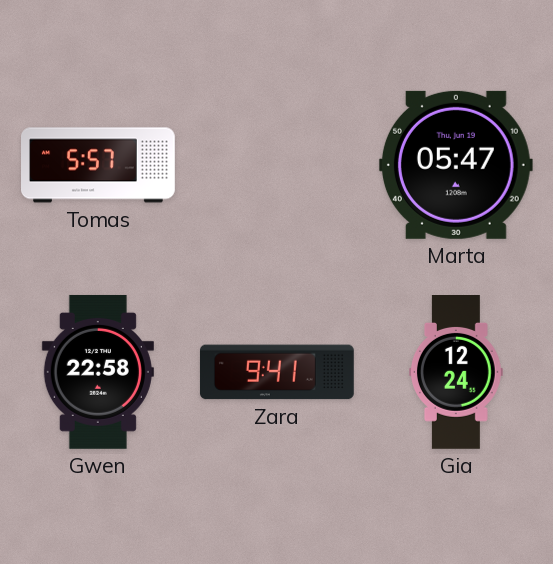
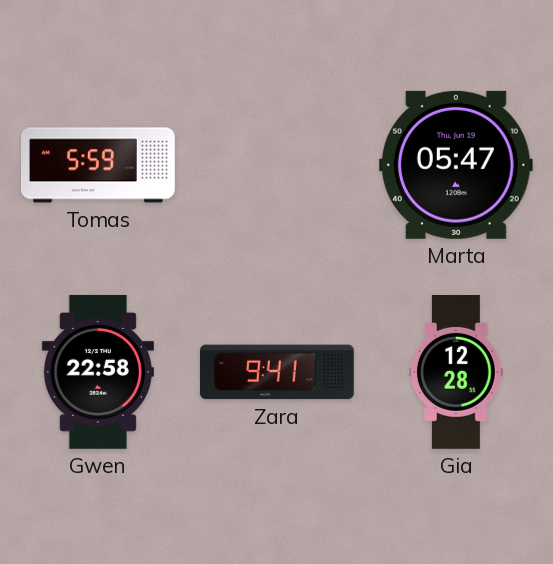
Tomas: 5:57 -> 5:59
Gia: 12:24 -> 12:28
